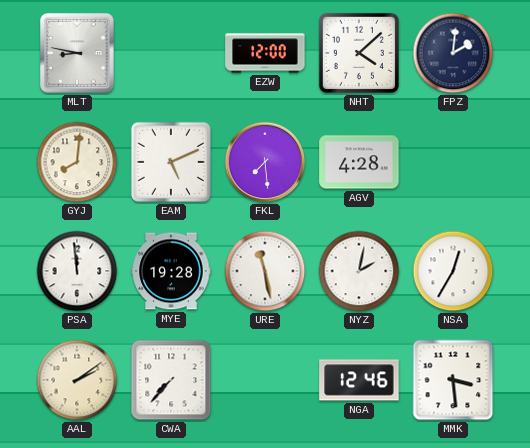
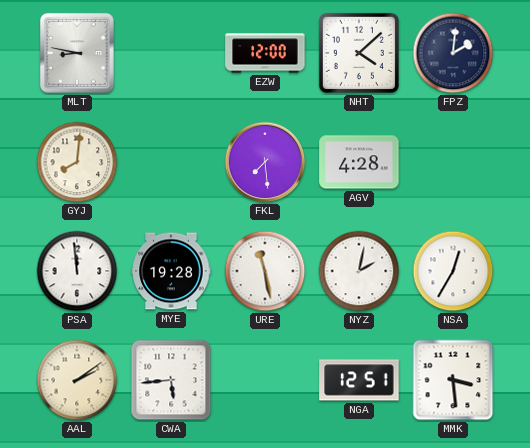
EAM: 5:11 -> none
CWA: 7:37 -> 5:44
NGA: 12:46 -> 12:51
